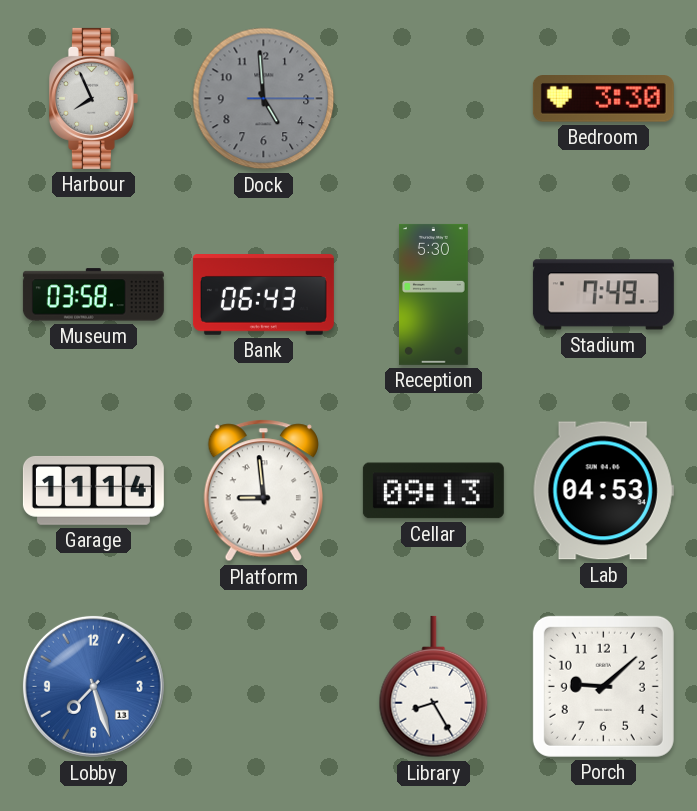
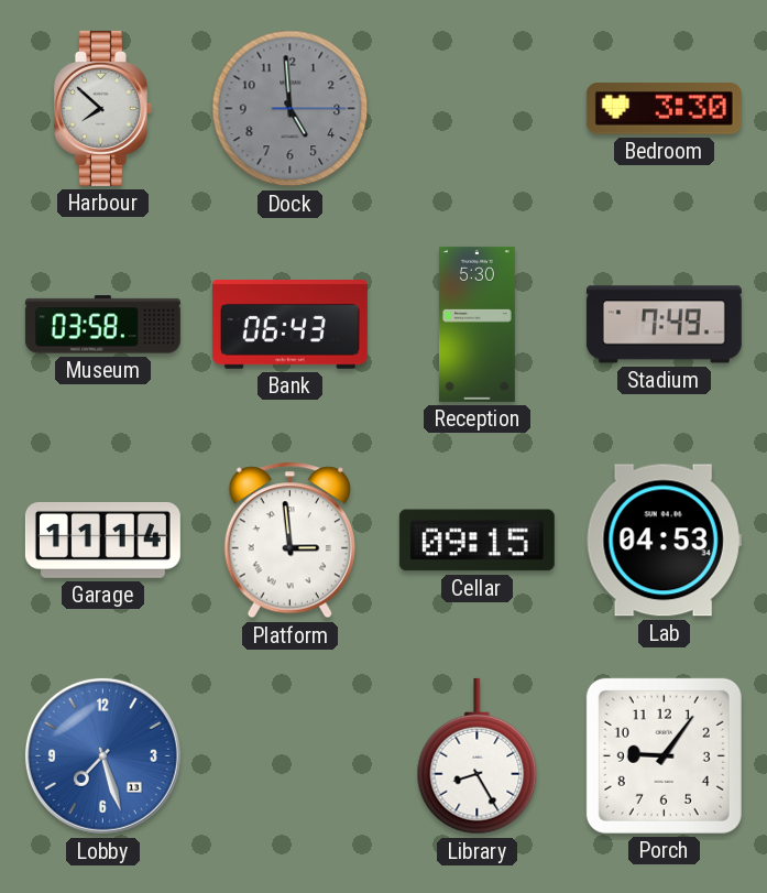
Harbour: 7:56 -> 7:52
Platform: 8:59 -> 2:59
Cellar: 09:13 -> 09:15
Porch: 9:08 -> 9:06
